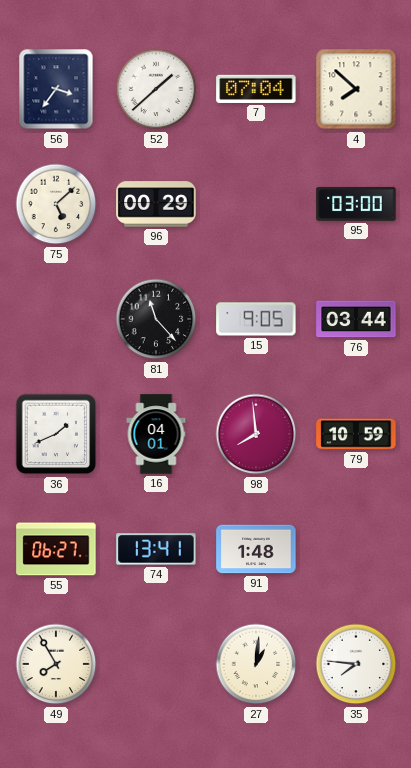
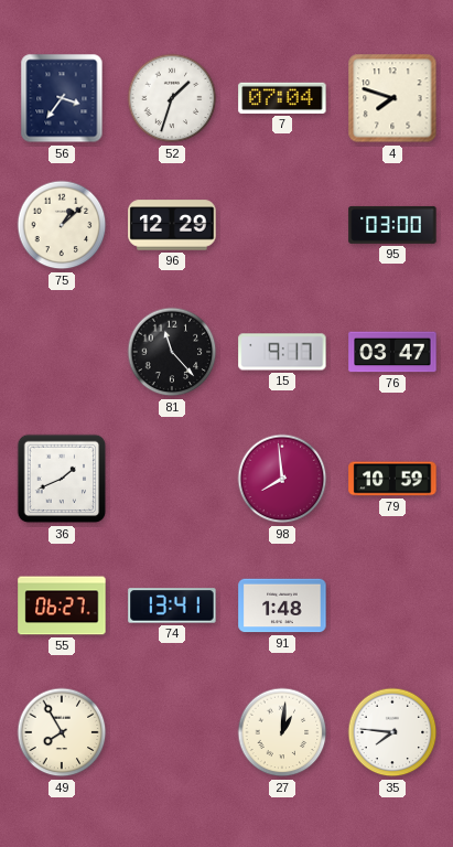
52: 1:38 -> 1:33
4: 7:52 -> 7:48
75: 5:08 -> 1:08
96: 00:29 -> 12:29
15: 9:05 -> 9:17
76: 03:44 -> 03:47
16: 04:01 -> none
